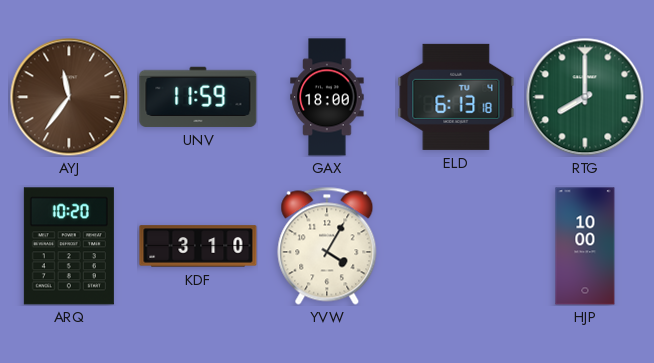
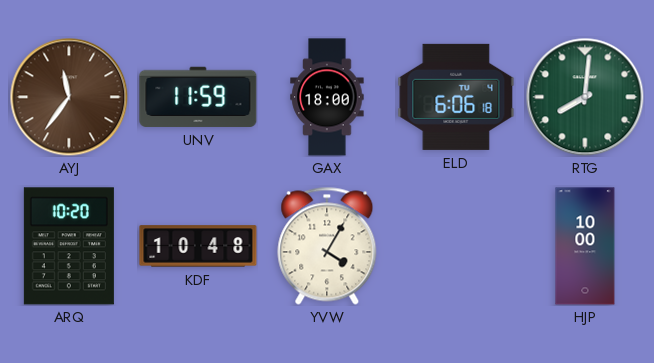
ELD: 6:13 -> 6:06
RTG: 8:00 -> 8:01
KDF: 3:10 -> 10:48
